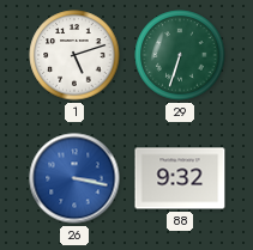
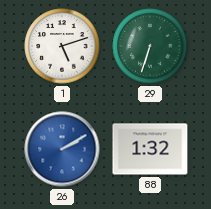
26: 3:17 -> 2:10
88: 9:32 -> 1:32
